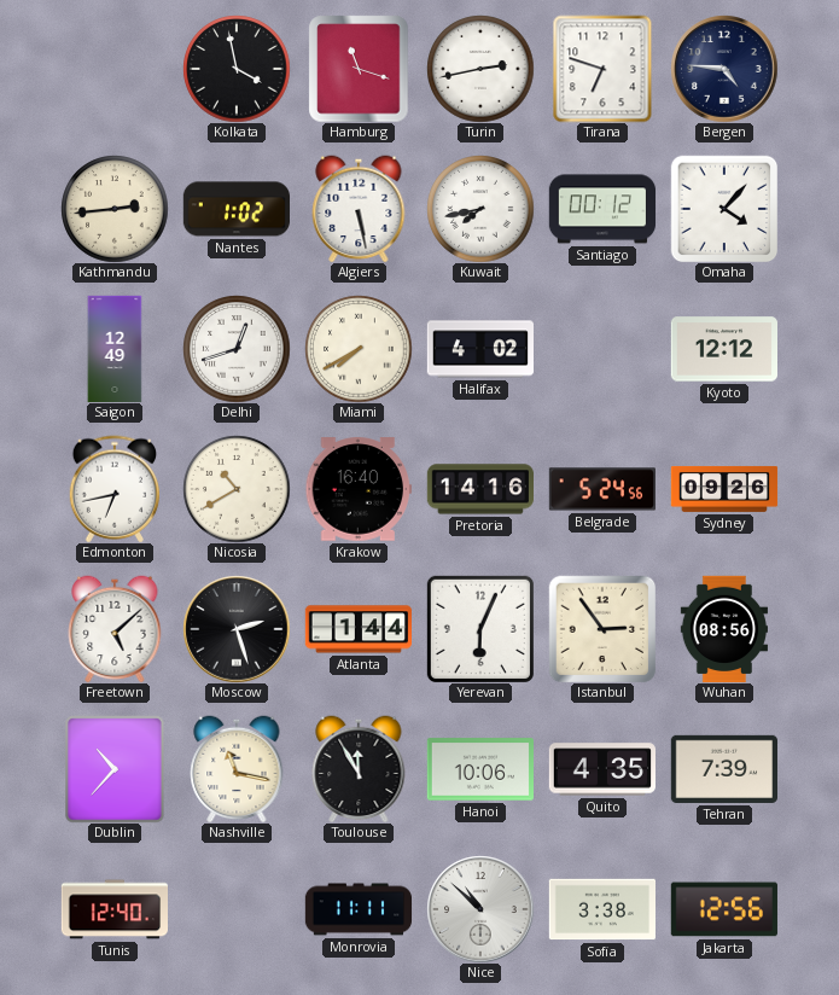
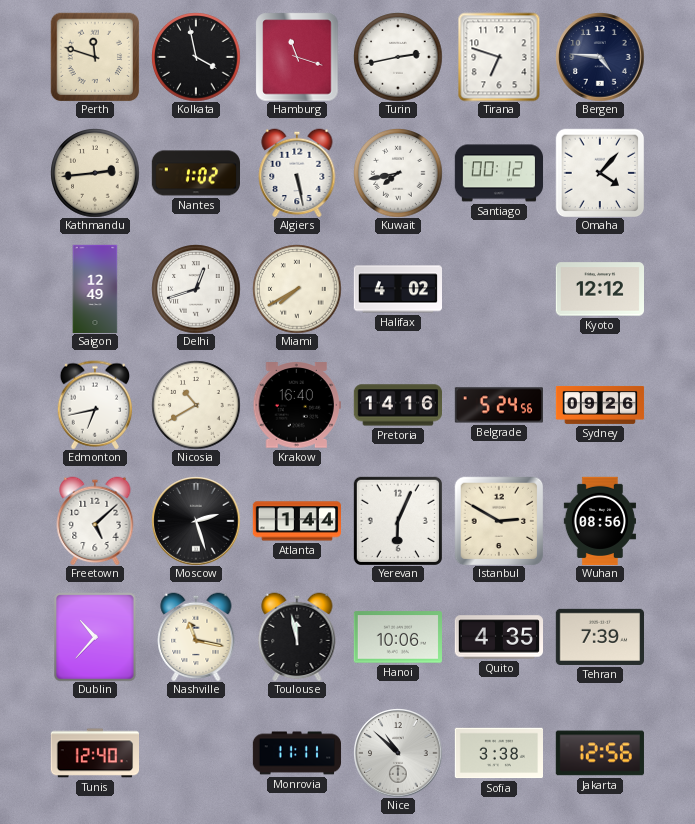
Perth: none -> 11:48
Istanbul: 2:54 -> 2:50
Toulouse: 11:55 -> 11:58
